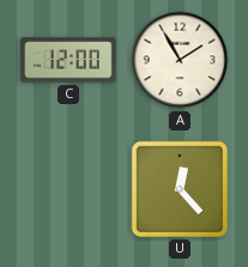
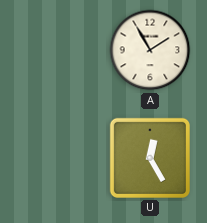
C: 12:00 -> none
U: 12:23 -> 12:25
